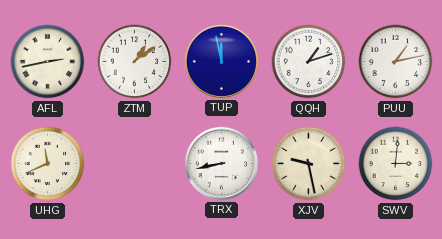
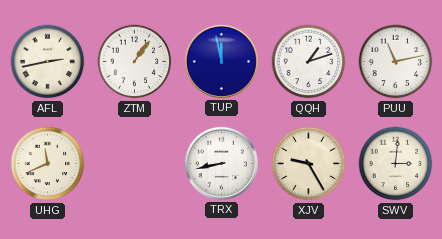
ZTM: 1:09 -> 1:06
PUU: 1:13 -> 11:13
XJV: 9:28 -> 9:25
